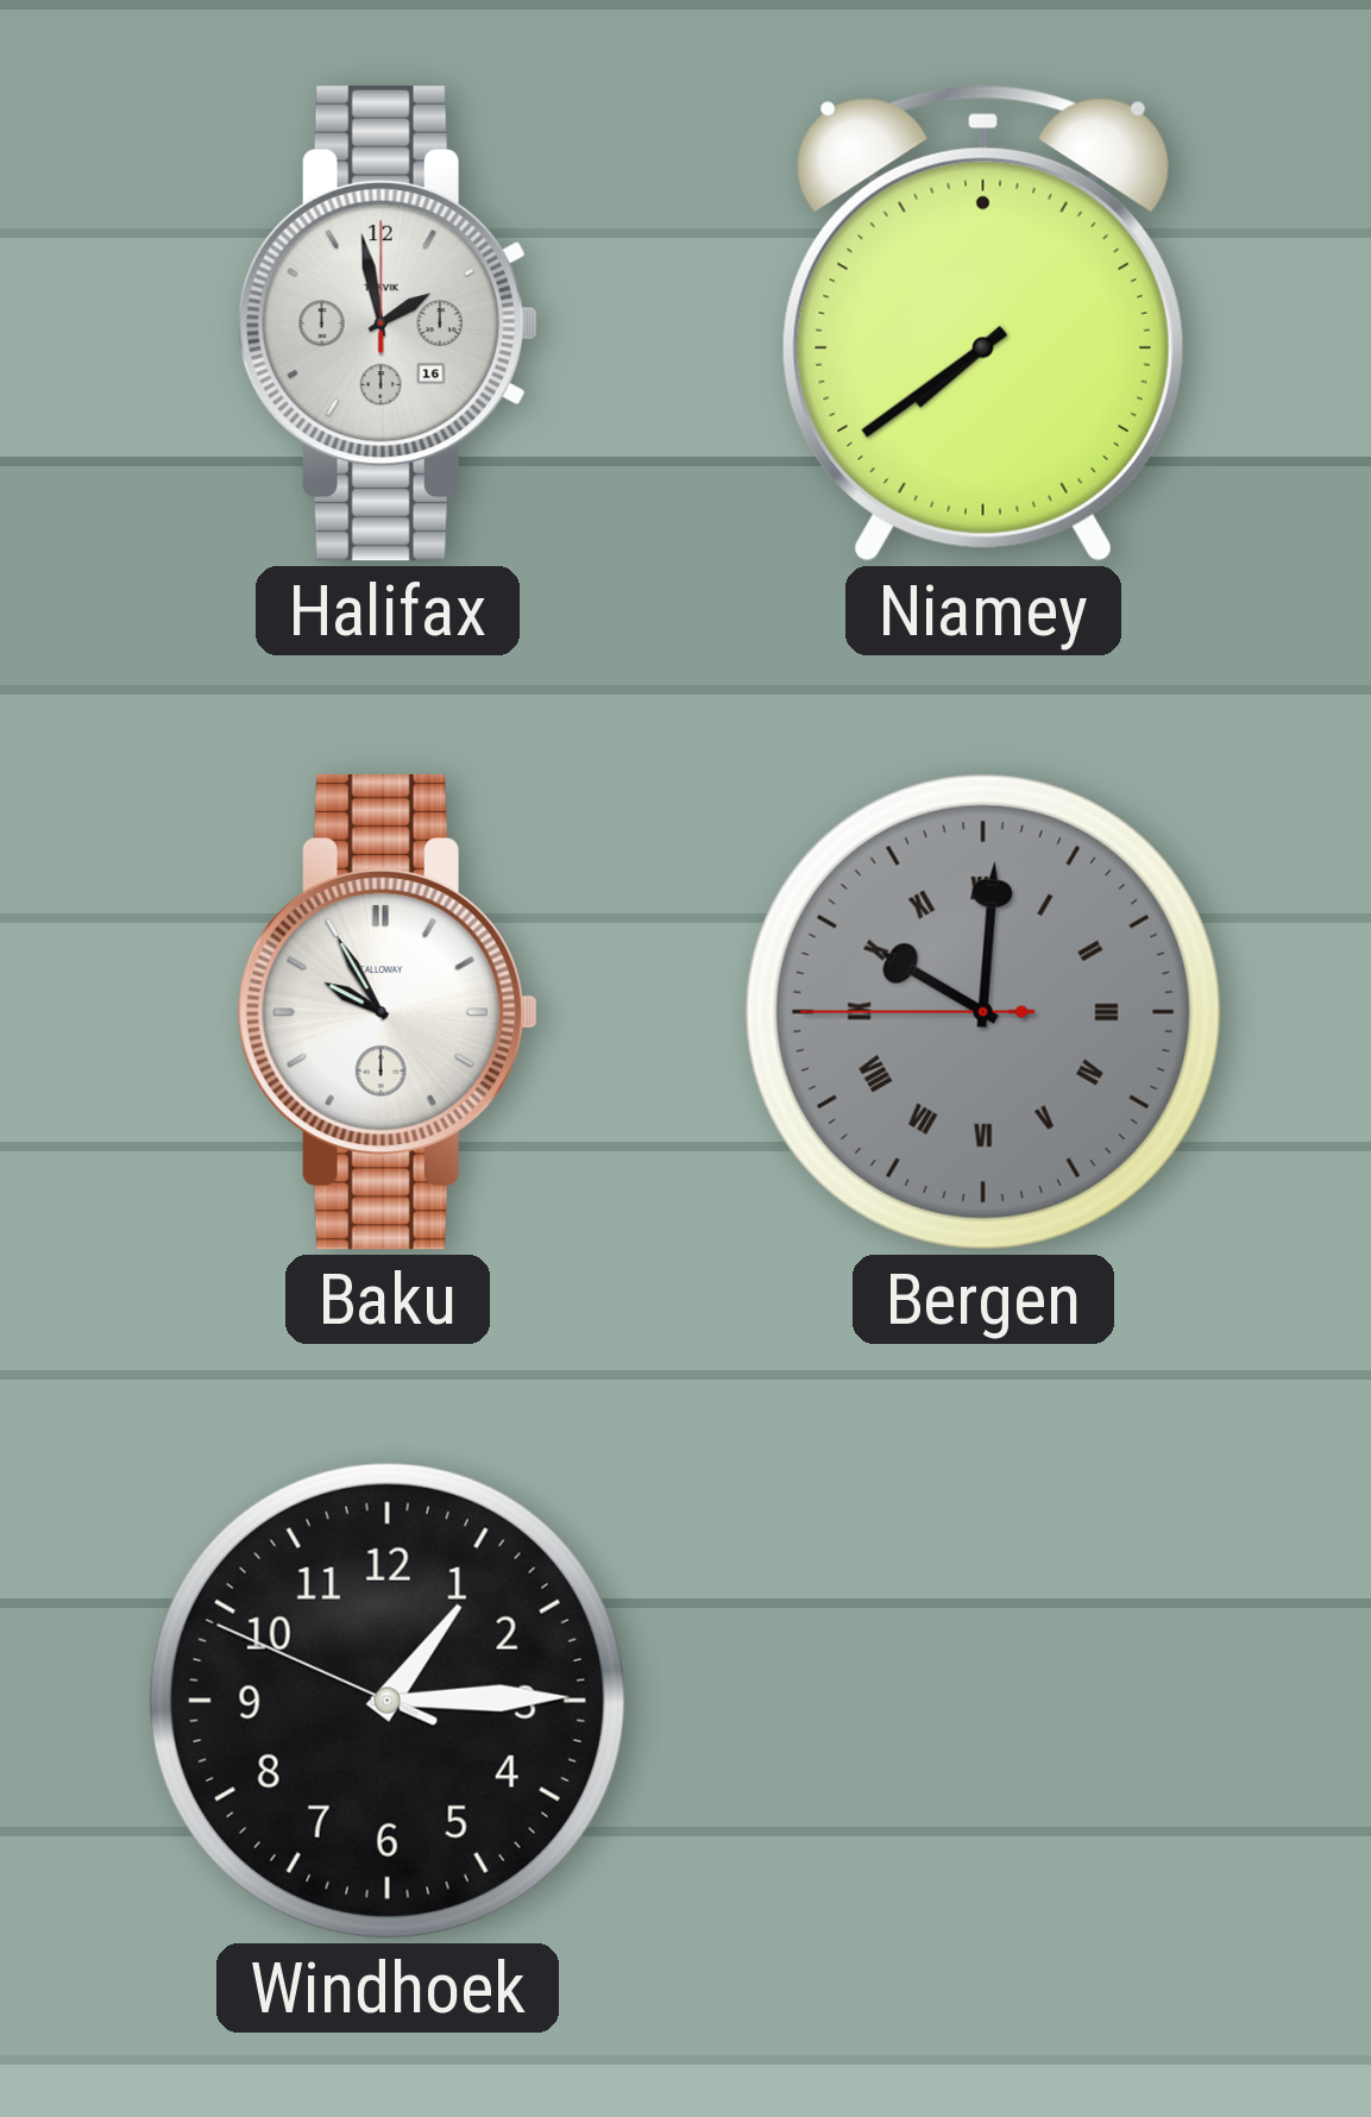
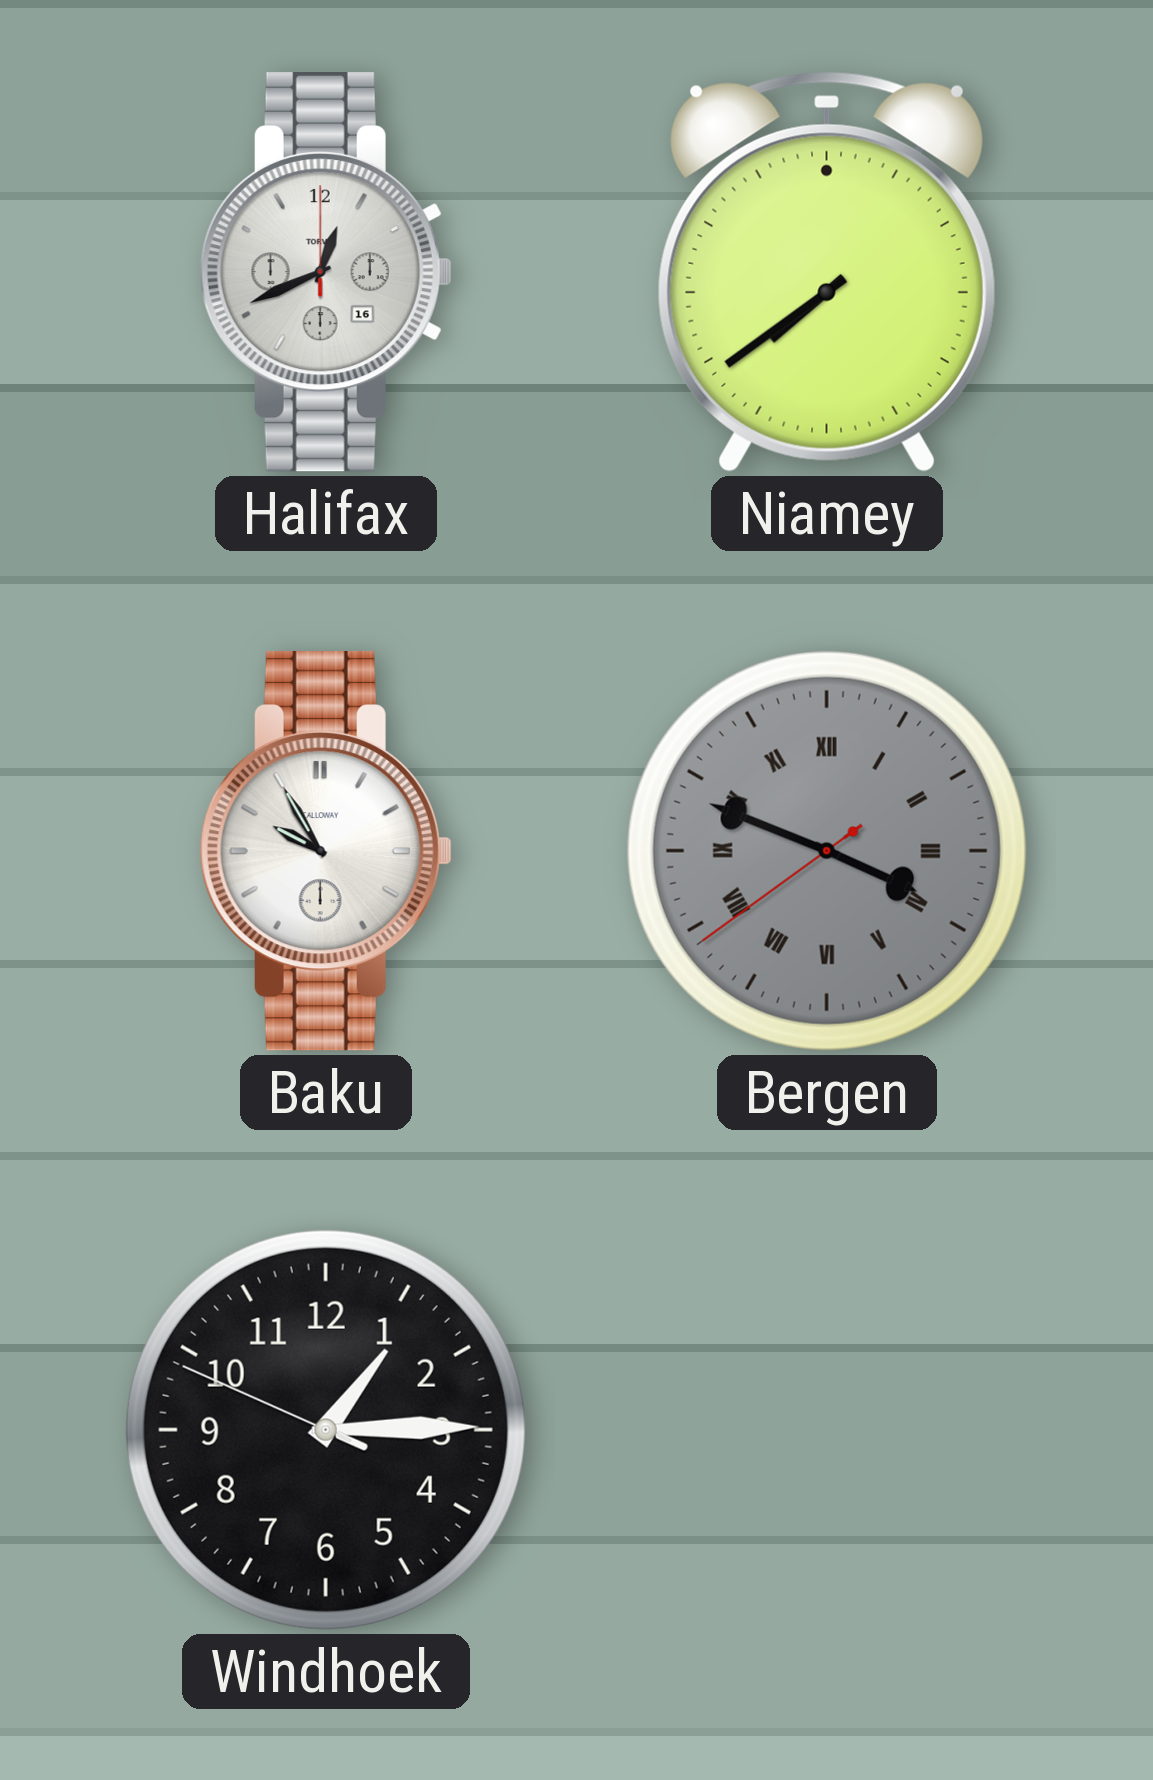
Halifax: 1:58 -> 12:41
Bergen: 10:00 -> 3:48
